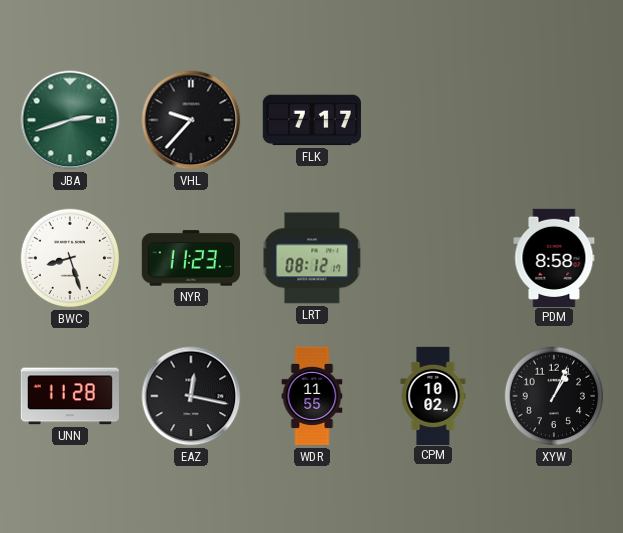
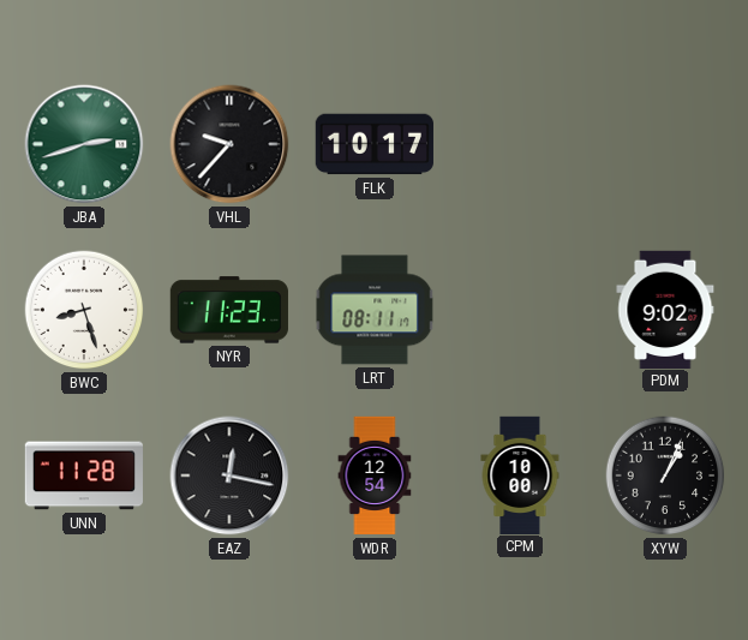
FLK: 7:17 -> 10:17
LRT: 08:12 -> 08:11
PDM: 8:58 -> 9:02
WDR: 11:55 -> 12:54
CPM: 10:02 -> 10:00
